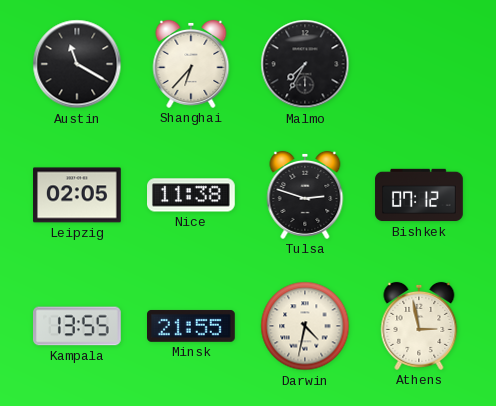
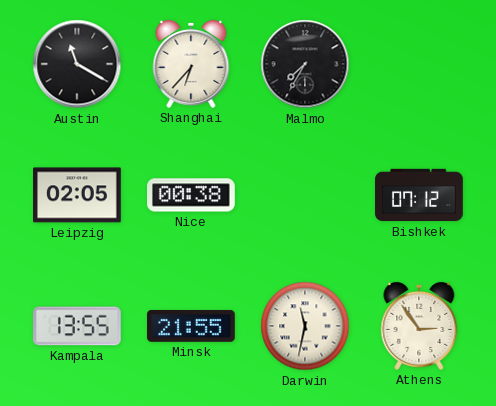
Nice: 11:38 -> 00:38
Tulsa: 2:48 -> none
Darwin: 4:32 -> 11:32
Athens: 2:58 -> 2:54
